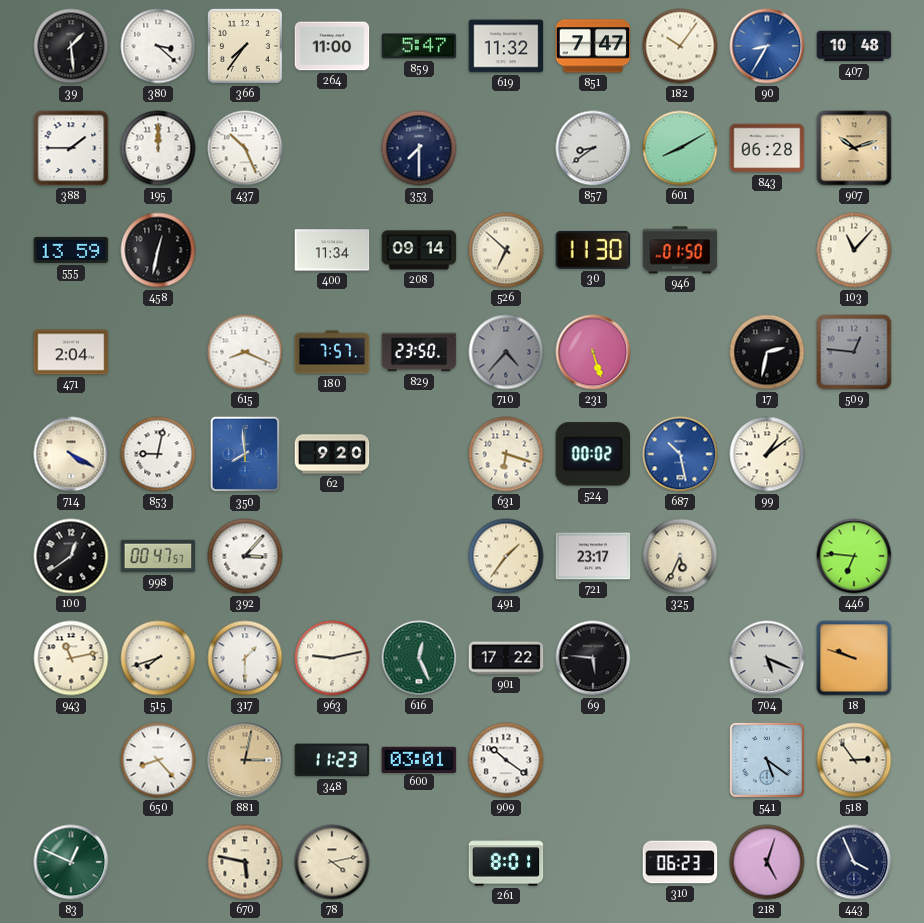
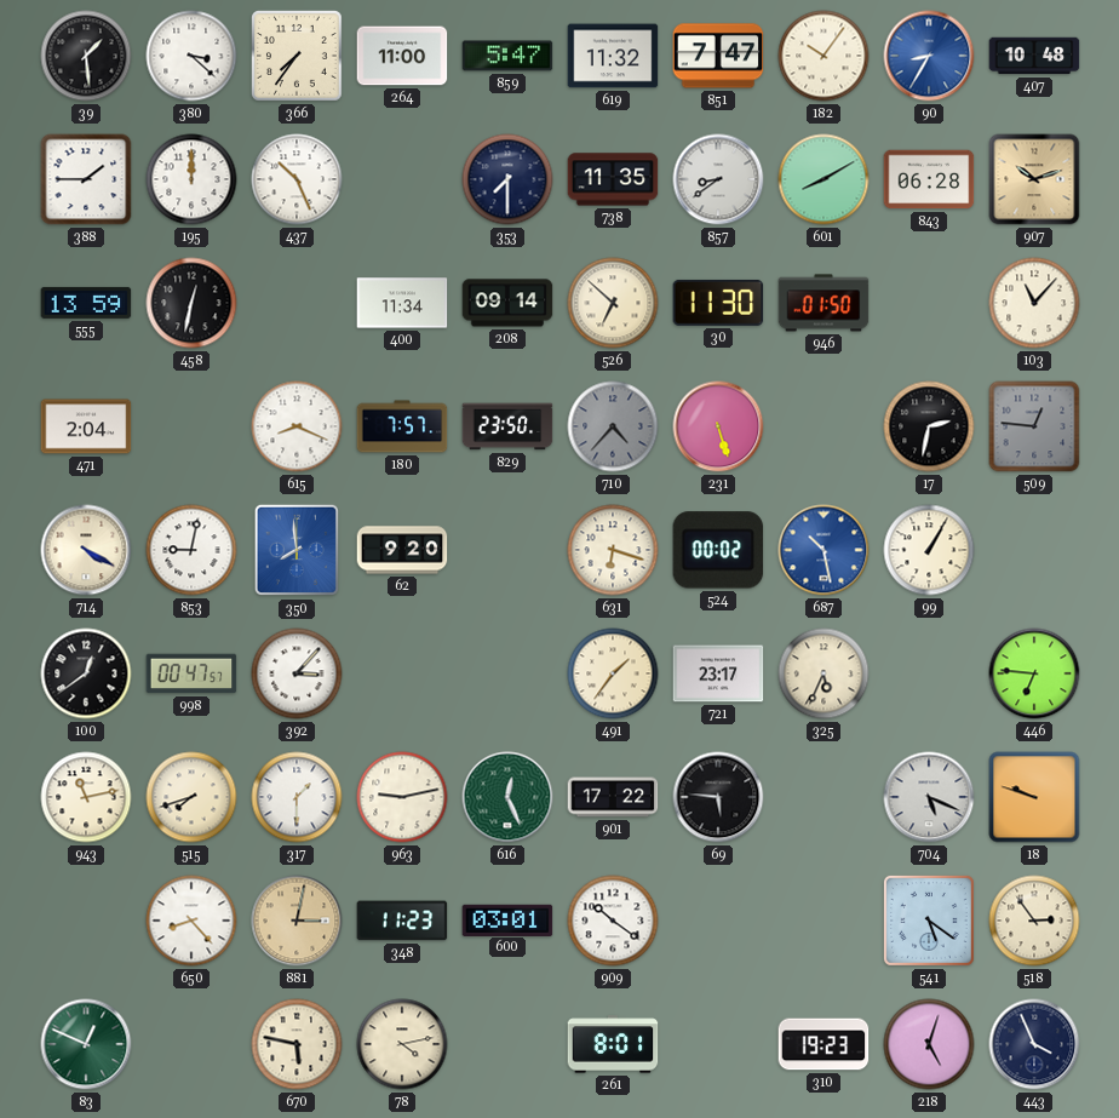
738: none -> 11:35
99: 1:09 -> 1:05
310: 06:23 -> 19:23
